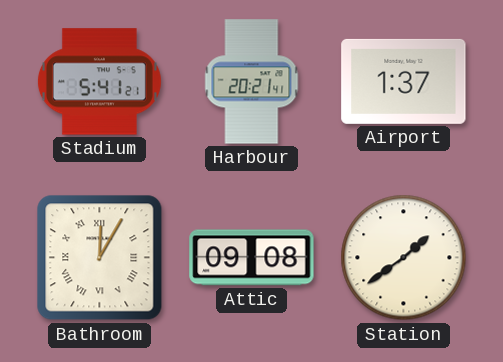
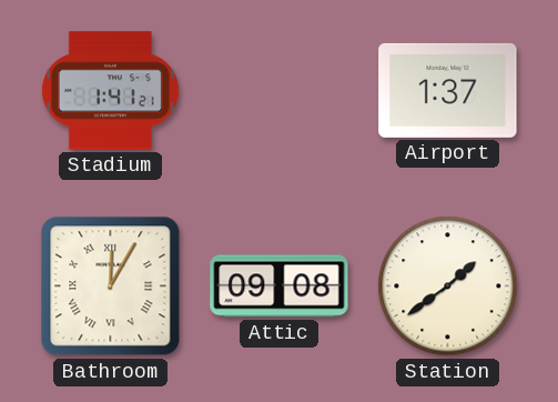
Stadium: 5:41 -> 1:41
Harbour: 20:21 -> none
